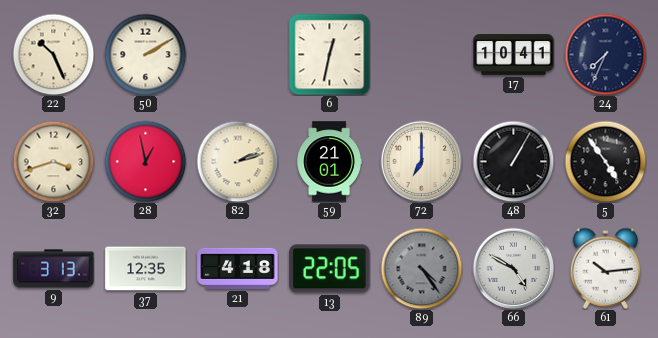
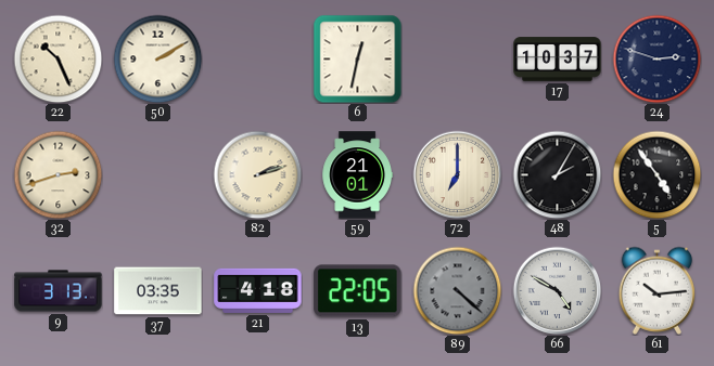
17: 10:41 -> 10:37
24: 7:34 -> 2:48
32: 3:42 -> 2:42
28: 12:58 -> none
48: 1:05 -> 2:05
37: 12:35 -> 03:35
89: 4:24 -> 4:22
